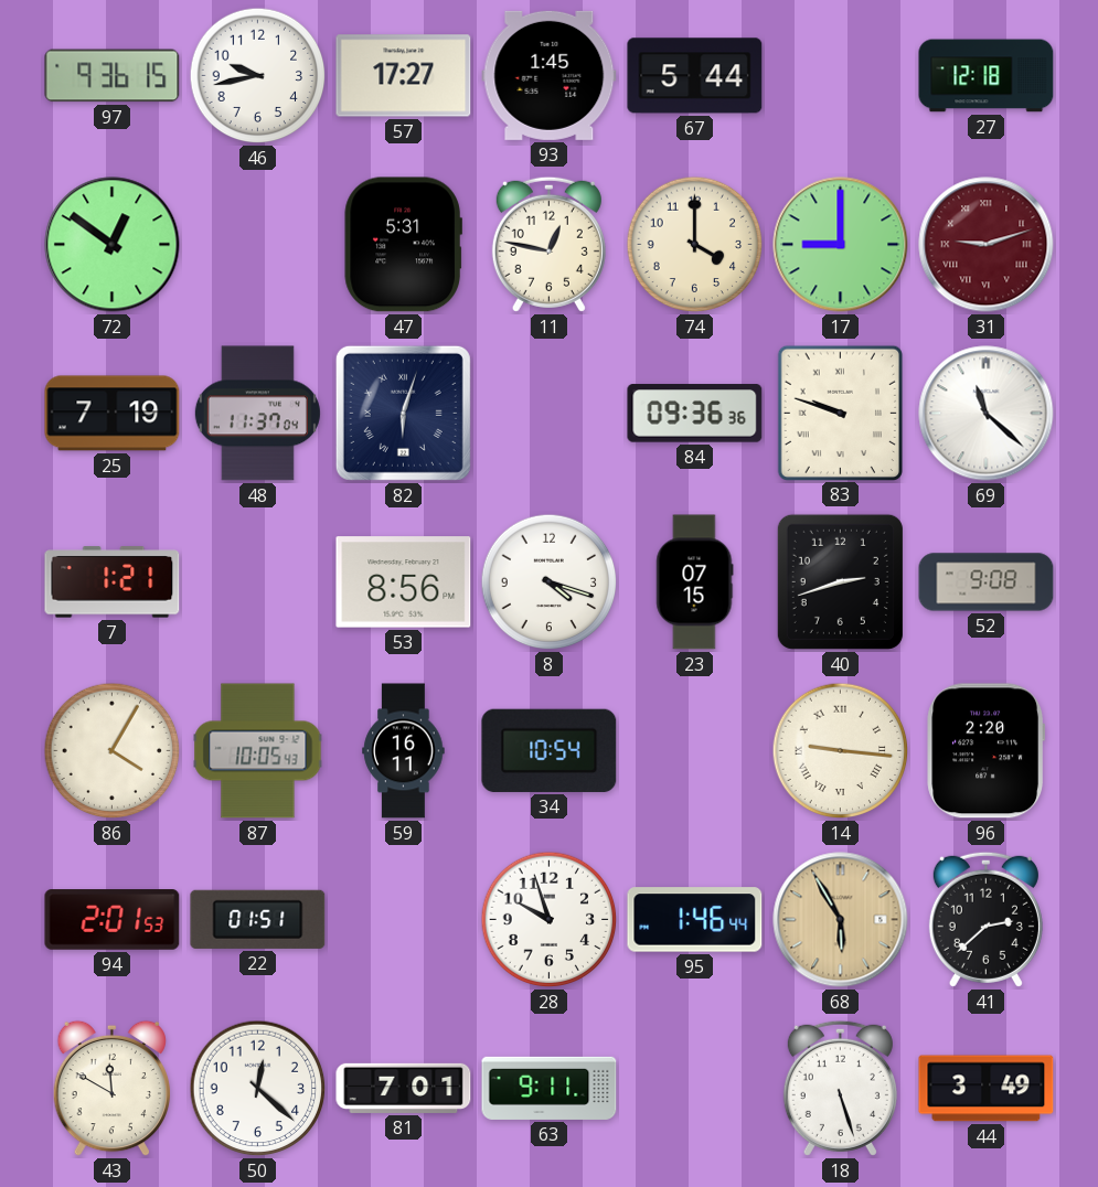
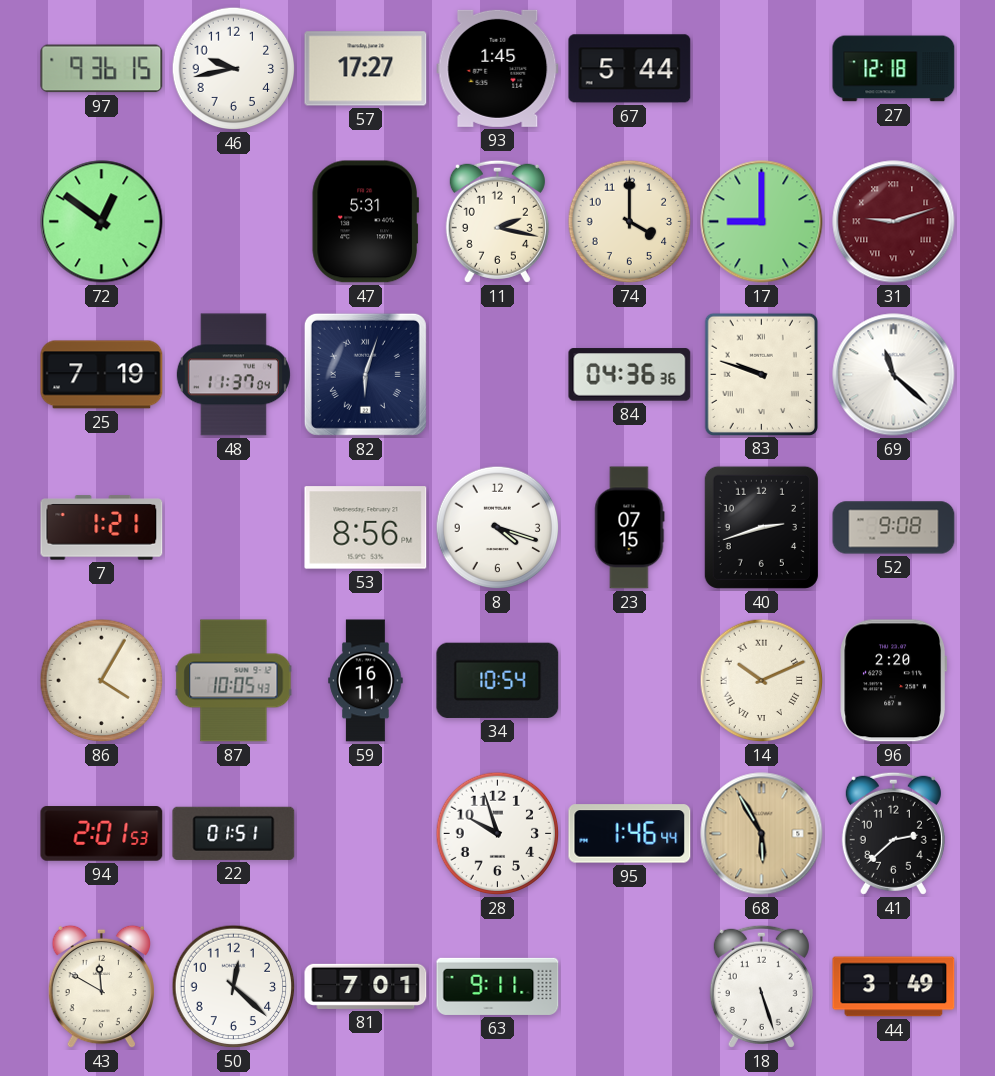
11: 12:47 -> 2:17
84: 09:36 -> 04:36
14: 9:16 -> 10:11
